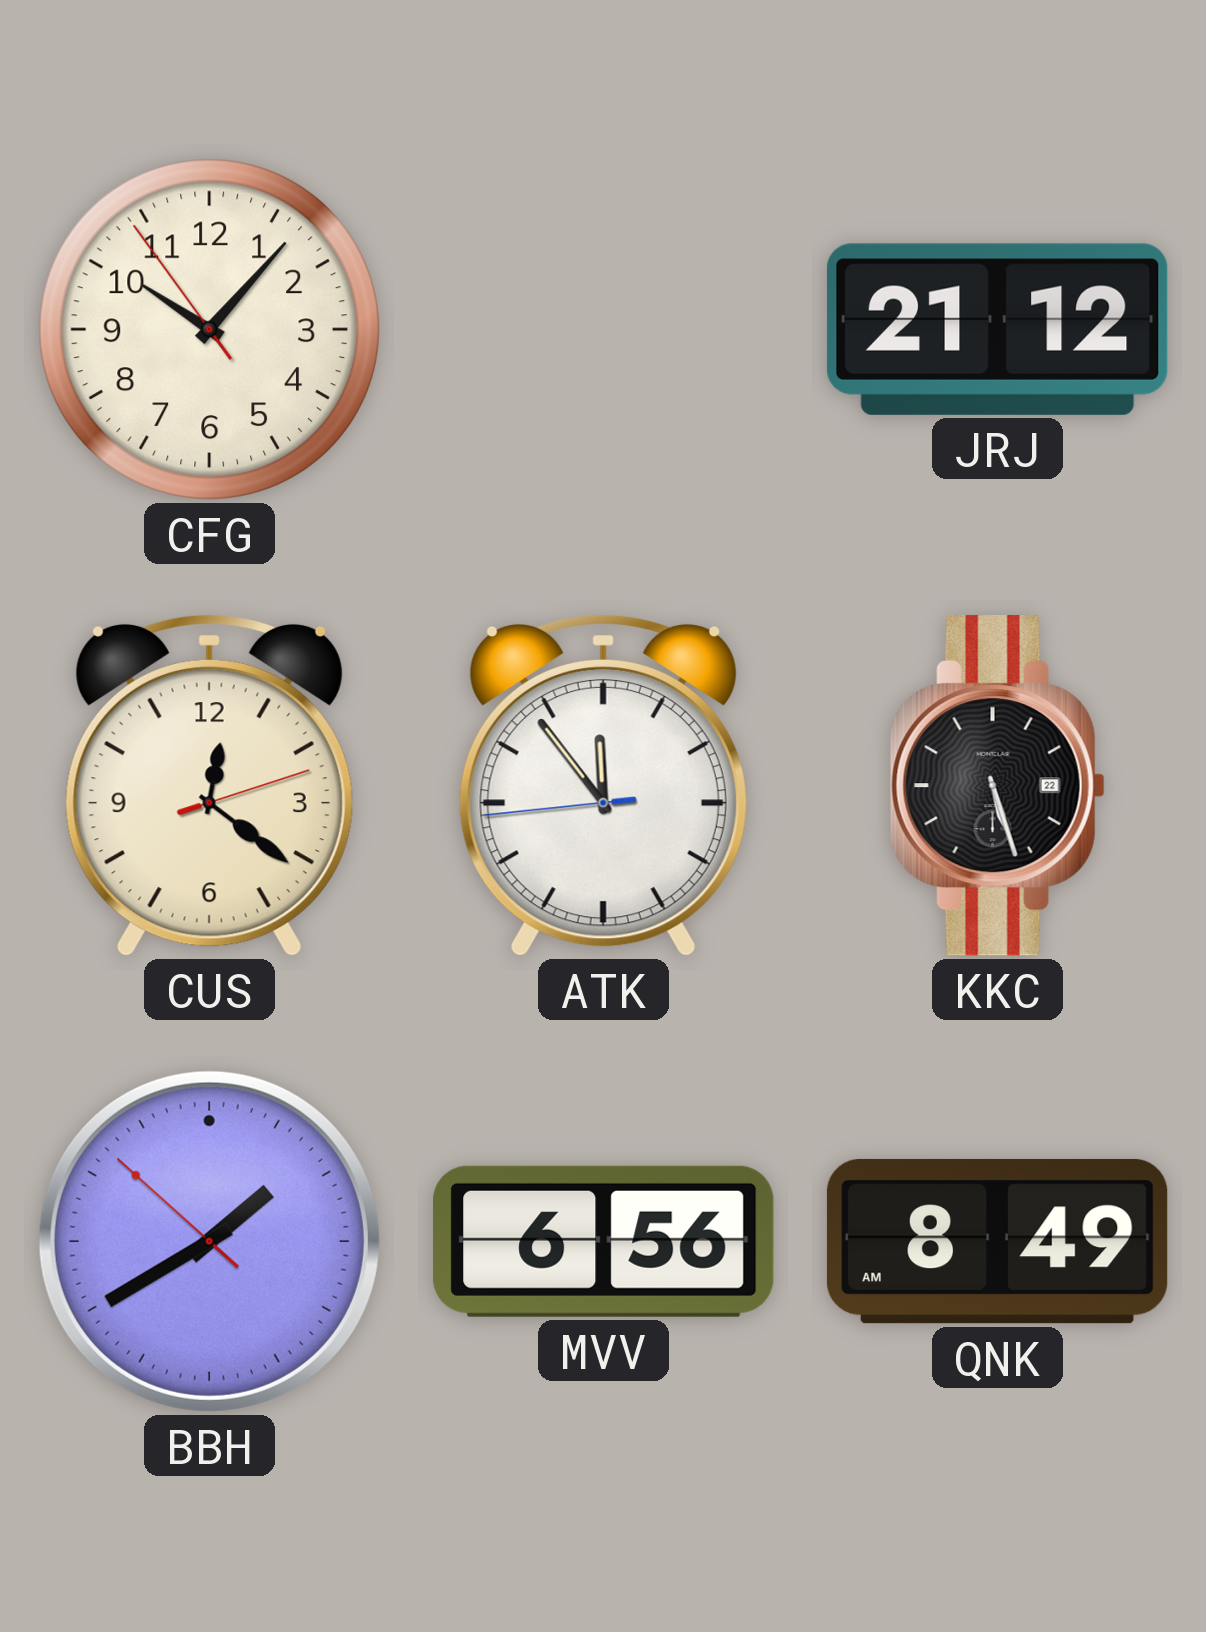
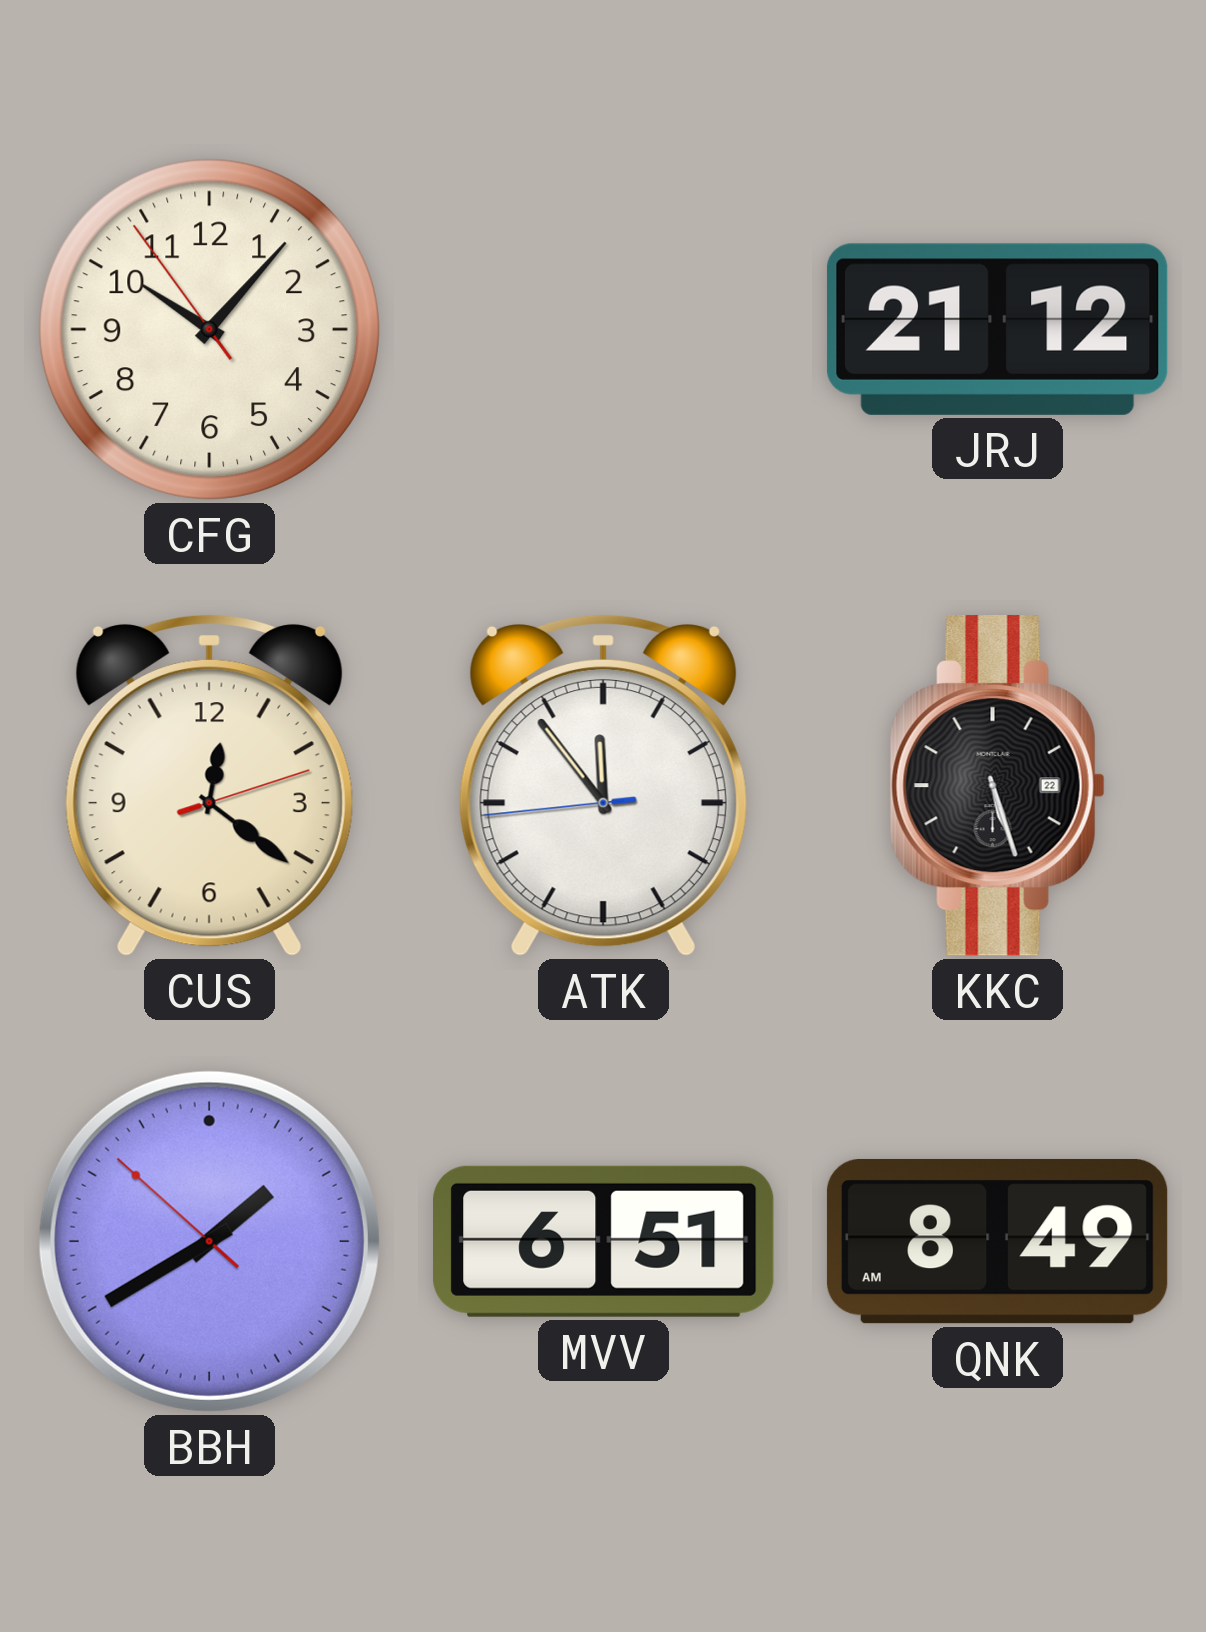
MVV: 6:56 -> 6:51
